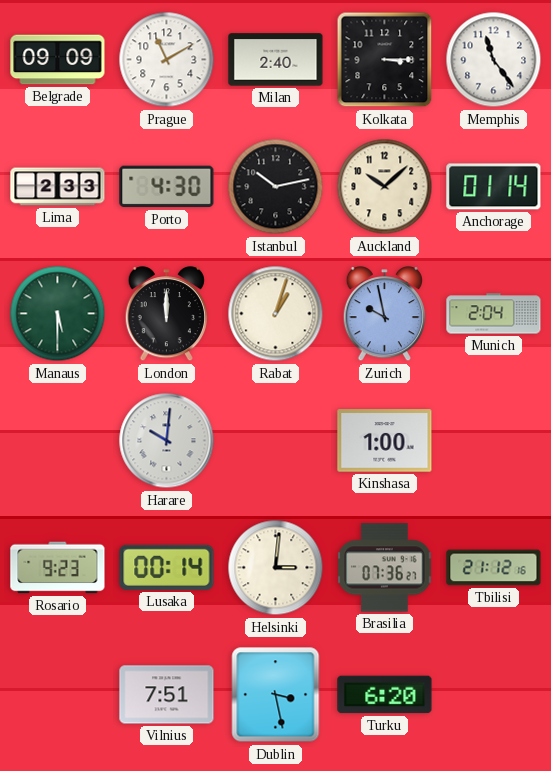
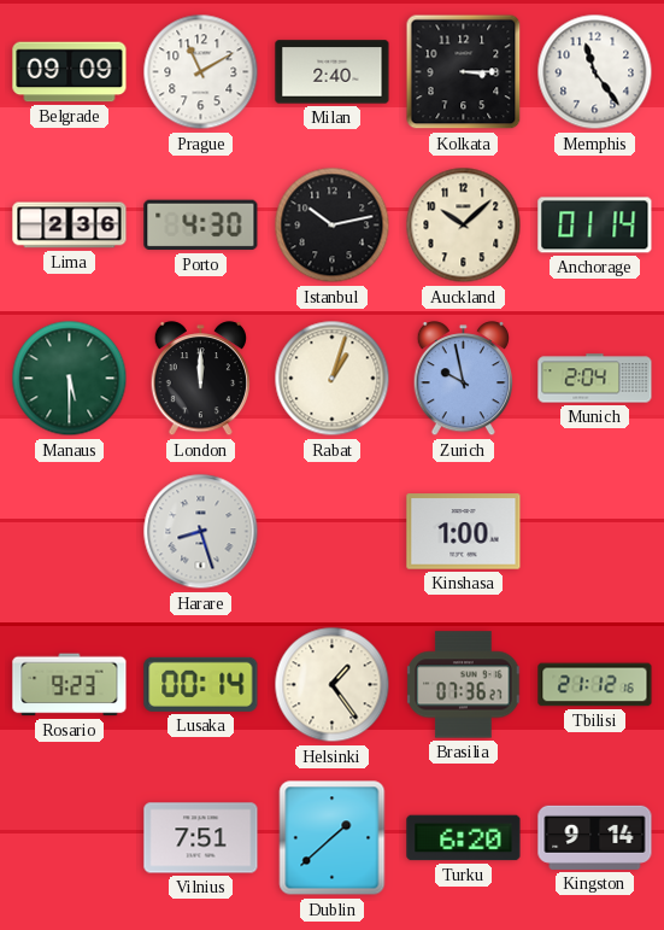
Lima: 2:33 -> 2:36
Harare: 10:01 -> 8:27
Helsinki: 3:01 -> 1:24
Dublin: 3:28 -> 1:38
Kingston: none -> 9:14
